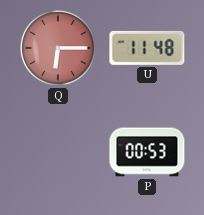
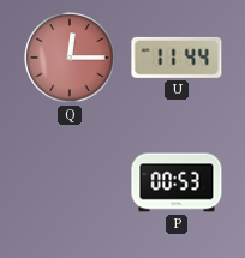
Q: 6:15 -> 12:15
U: 11:48 -> 11:44
